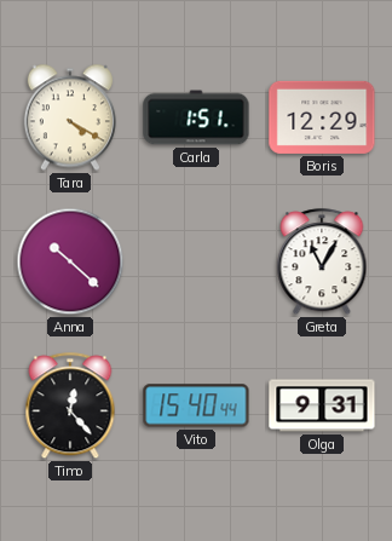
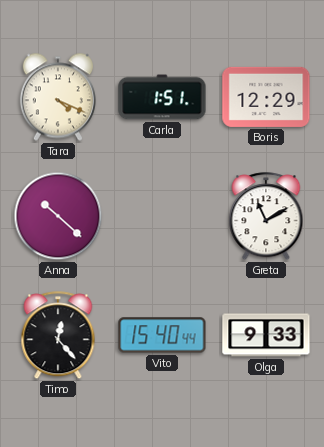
Tara: 4:20 -> 4:19
Greta: 11:05 -> 11:10
Olga: 9:31 -> 9:33
